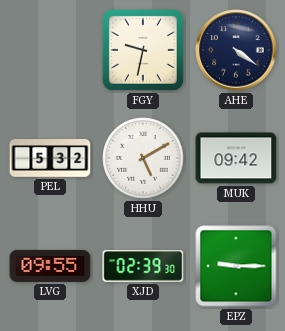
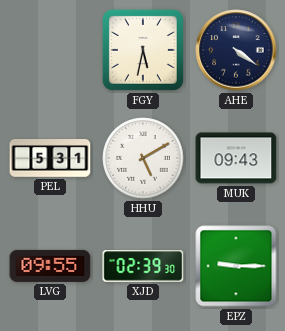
FGY: 9:32 -> 5:32
PEL: 5:32 -> 5:31
MUK: 09:42 -> 09:43
